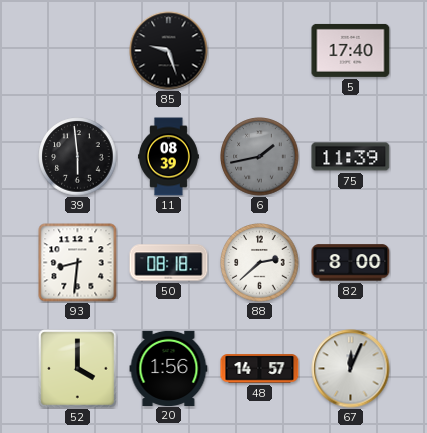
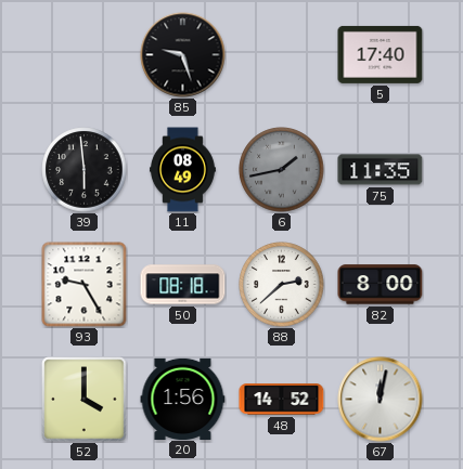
11: 08:39 -> 08:49
75: 11:39 -> 11:35
93: 8:31 -> 9:25
48: 14:57 -> 14:52
67: 12:04 -> 12:02
